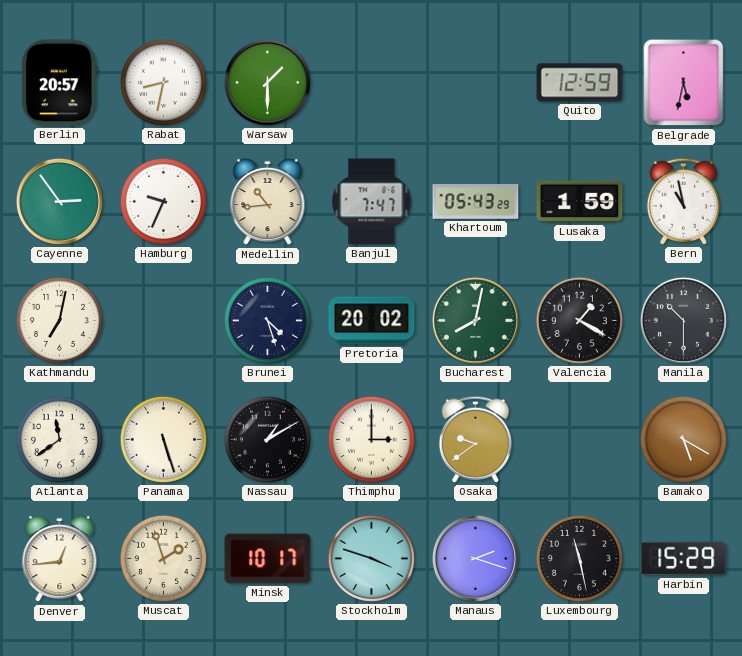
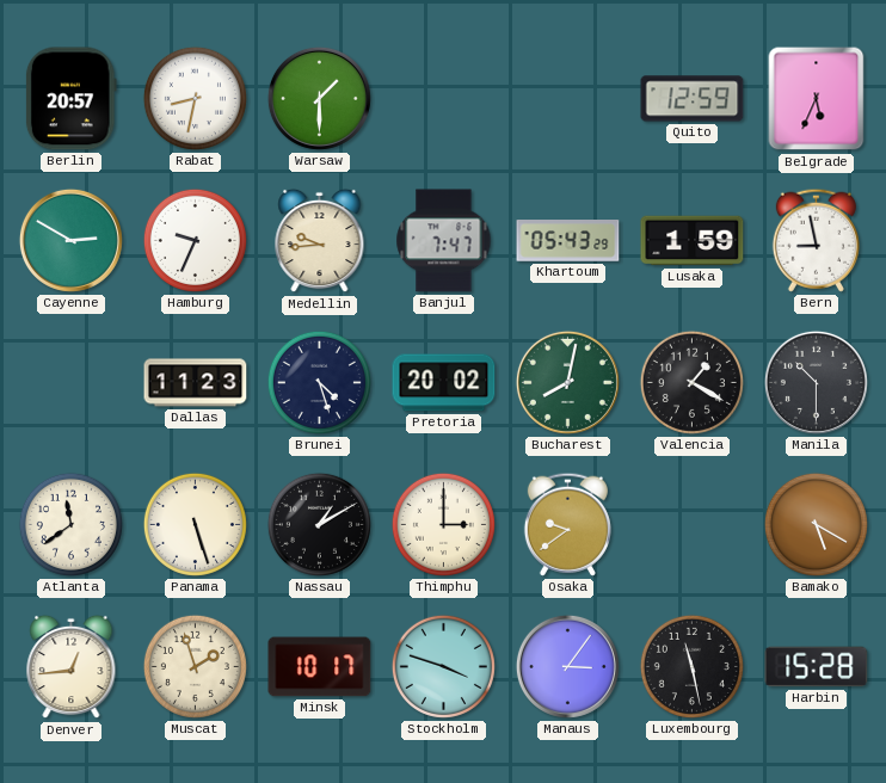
Belgrade: 5:32 -> 5:34
Cayenne: 2:54 -> 2:50
Medellin: 10:44 -> 9:44
Bern: 10:58 -> 8:58
Kathmandu: 7:02 -> none
Dallas: none -> 11:23
Manaus: 2:18 -> 3:06
Harbin: 15:29 -> 15:28
